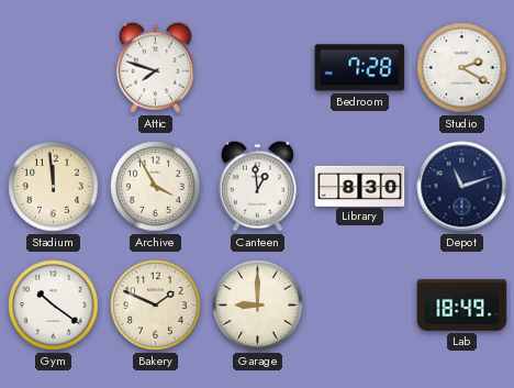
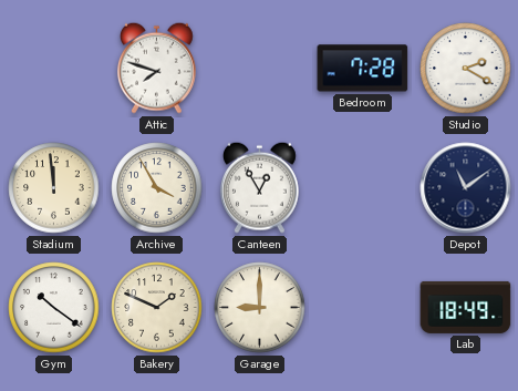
Canteen: 12:59 -> 12:55
Library: 8:30 -> none
Depot: 11:12 -> 11:09
